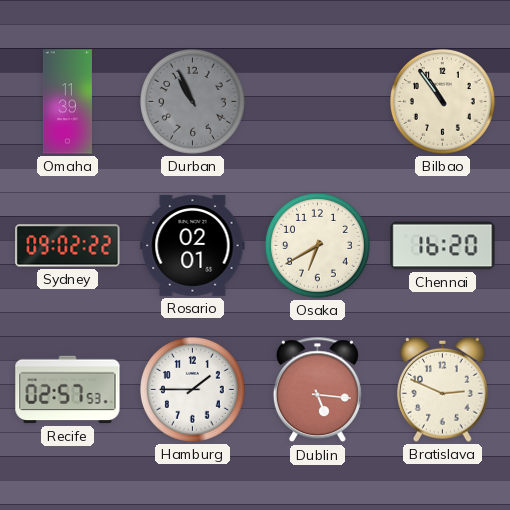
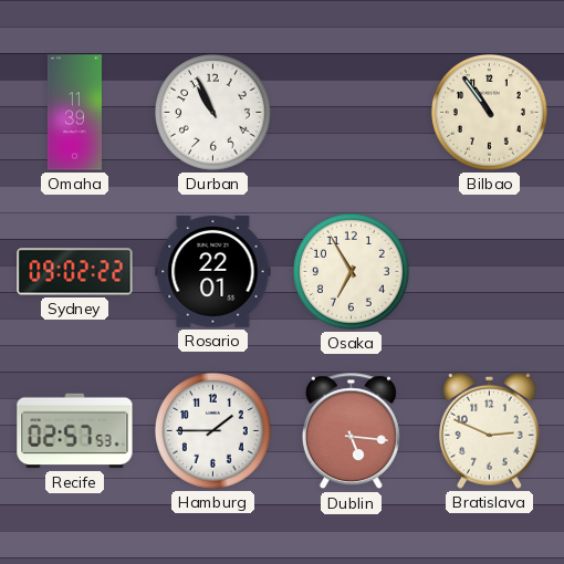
Durban dial: grey -> white
Rosario: 02:01 -> 22:01
Osaka: 6:40 -> 6:55
Chennai: 16:20 -> none
